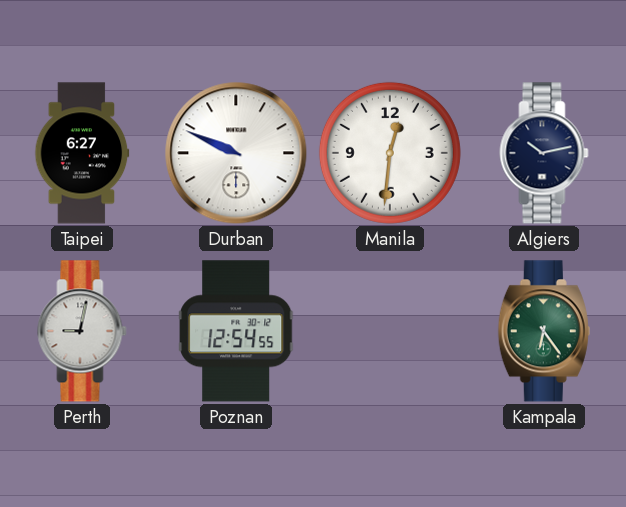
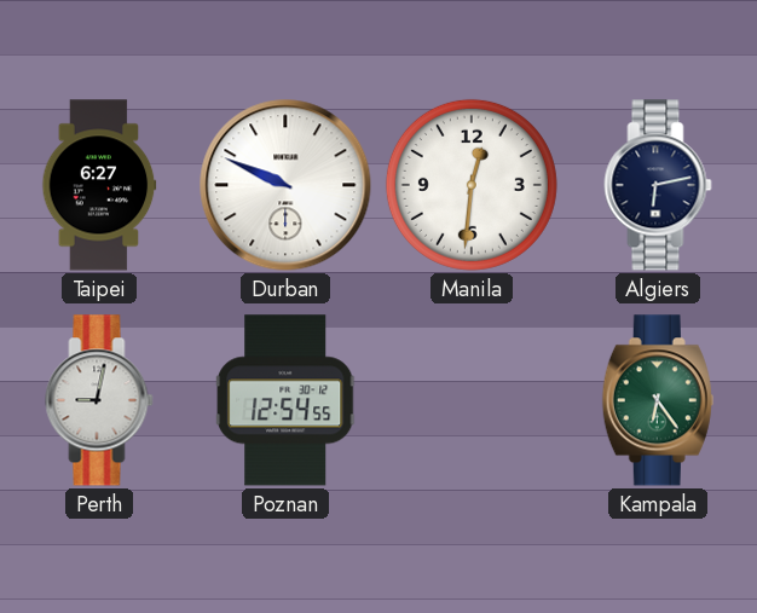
Algiers: 10:13 -> 6:13
